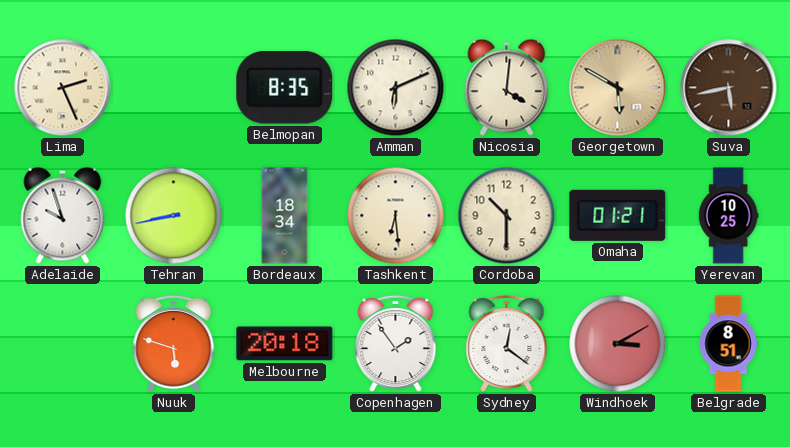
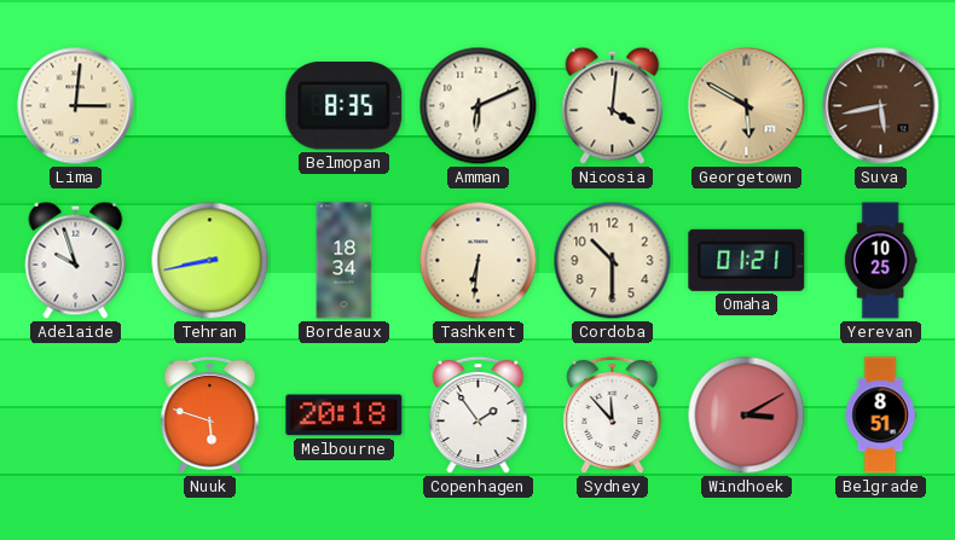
Lima: 2:26 -> 3:01
Tashkent: 6:29 -> 6:31
Sydney: 12:21 -> 11:53
